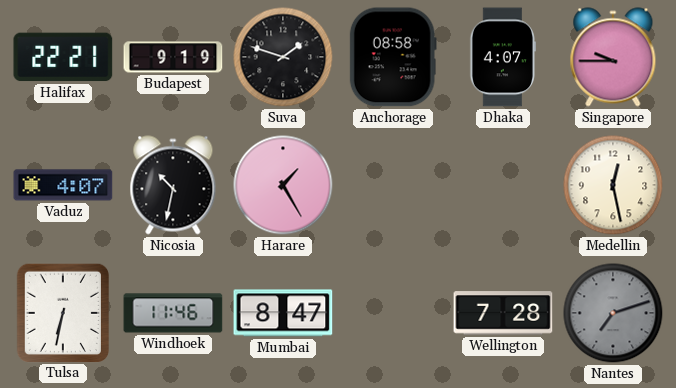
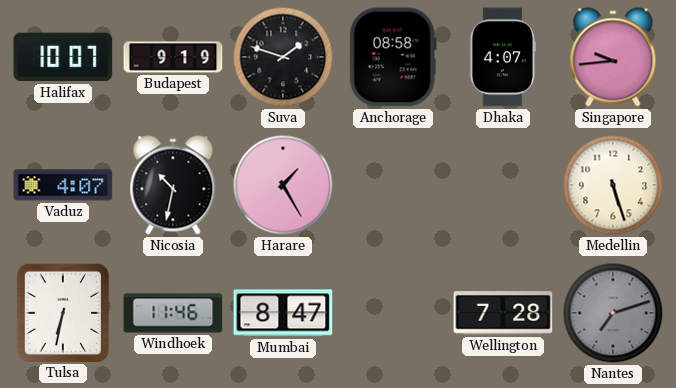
Halifax: 22:21 -> 10:07
Singapore: 9:45 -> 9:44
Medellin: 12:28 -> 5:27
